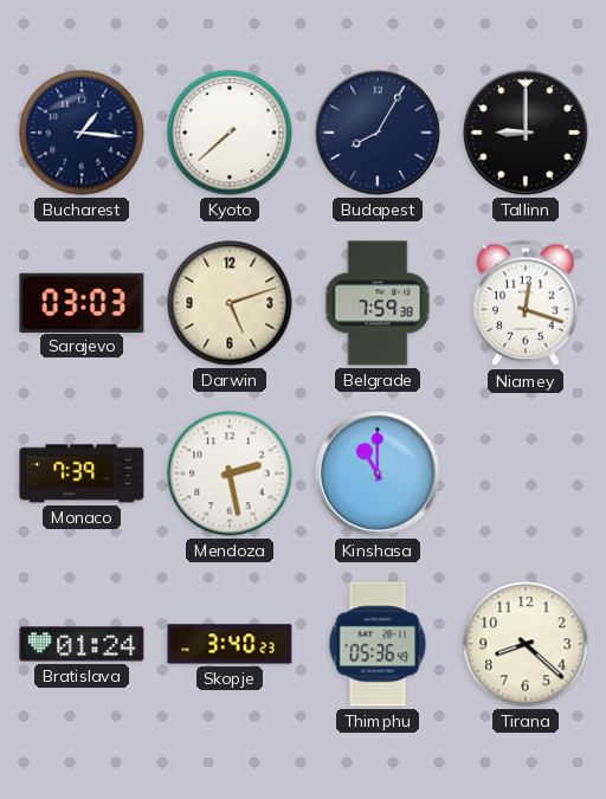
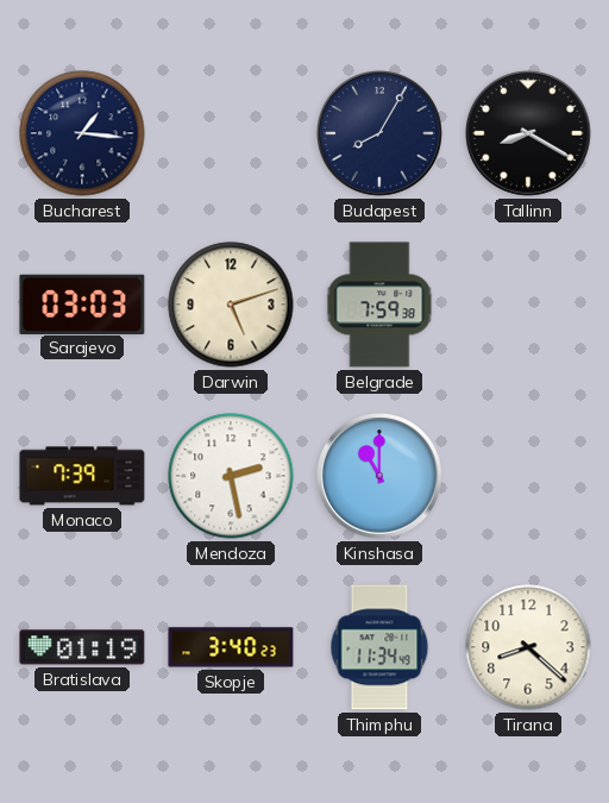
Kyoto: 7:38 -> none
Tallinn: 9:00 -> 8:20
Niamey: 12:18 -> none
Bratislava: 01:24 -> 01:19
Thimphu: 05:36 -> 11:34
